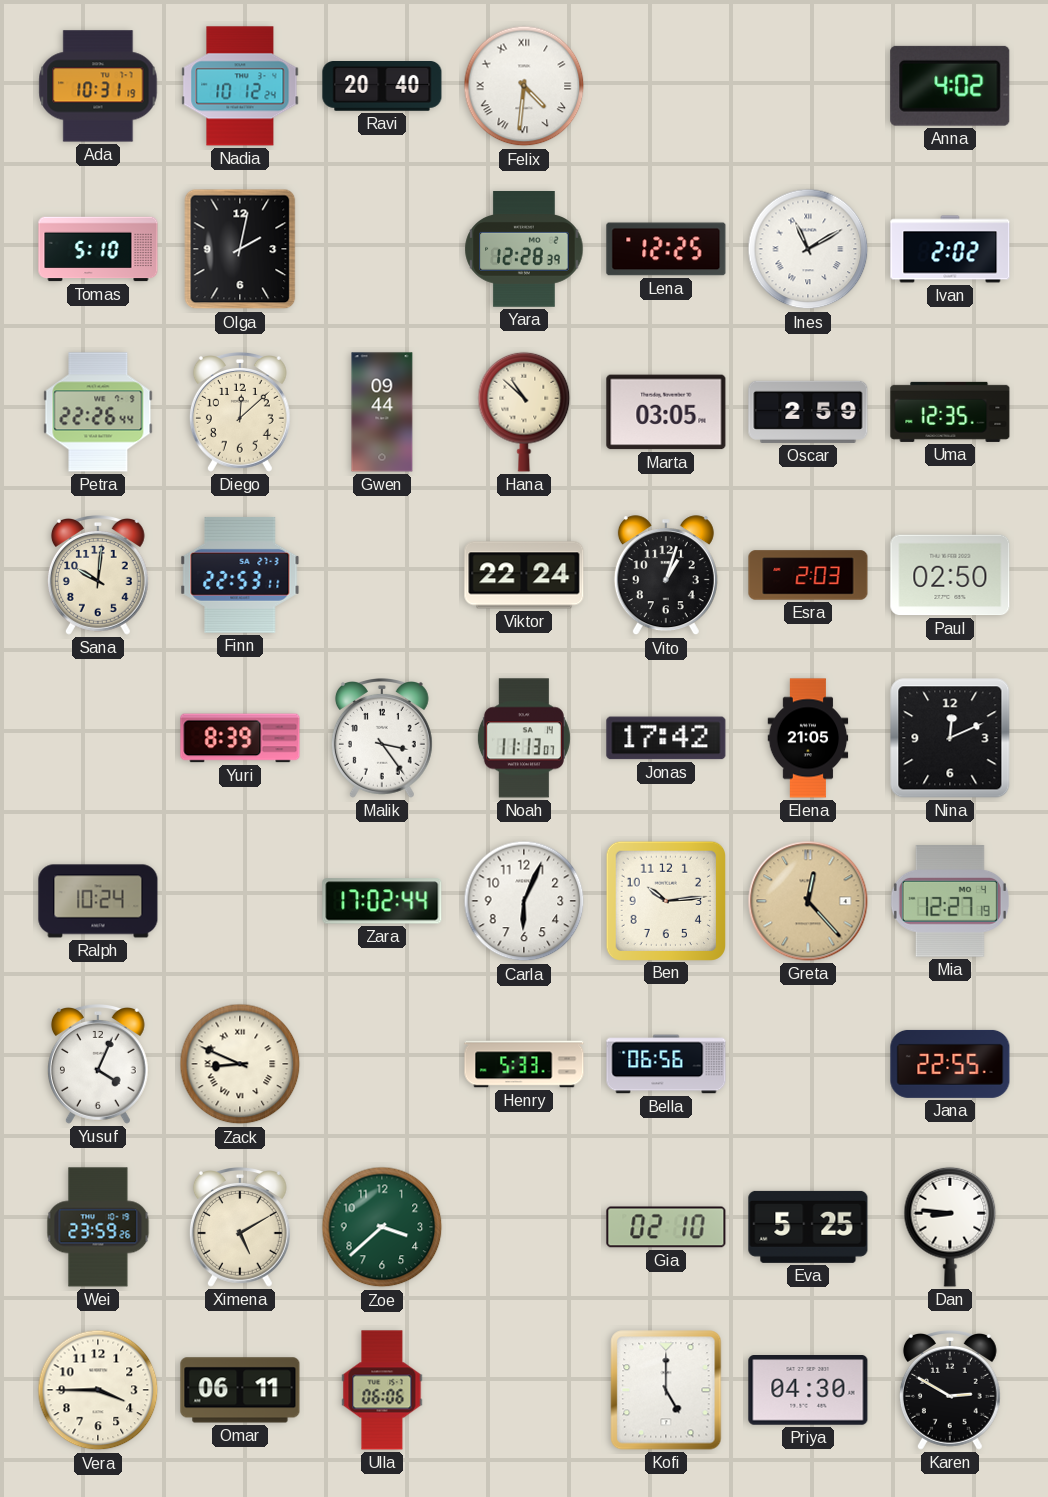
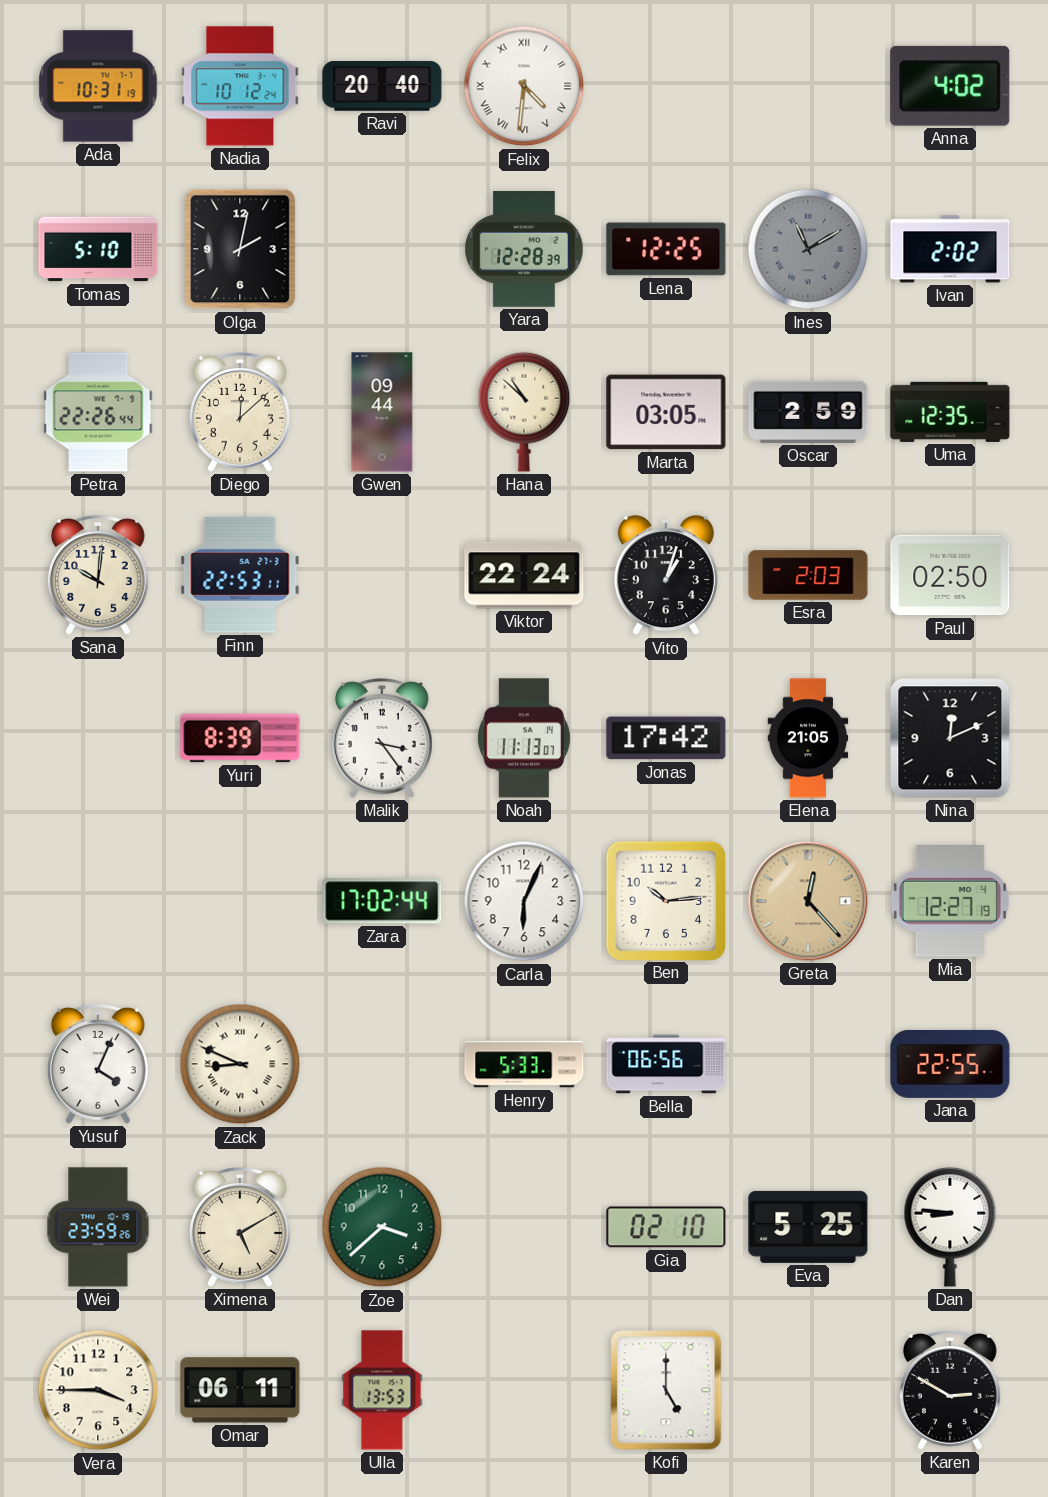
Ines dial: white -> grey
Ralph: 10:24 -> none
Ulla: 06:06 -> 13:53
Priya: 04:30 -> none
